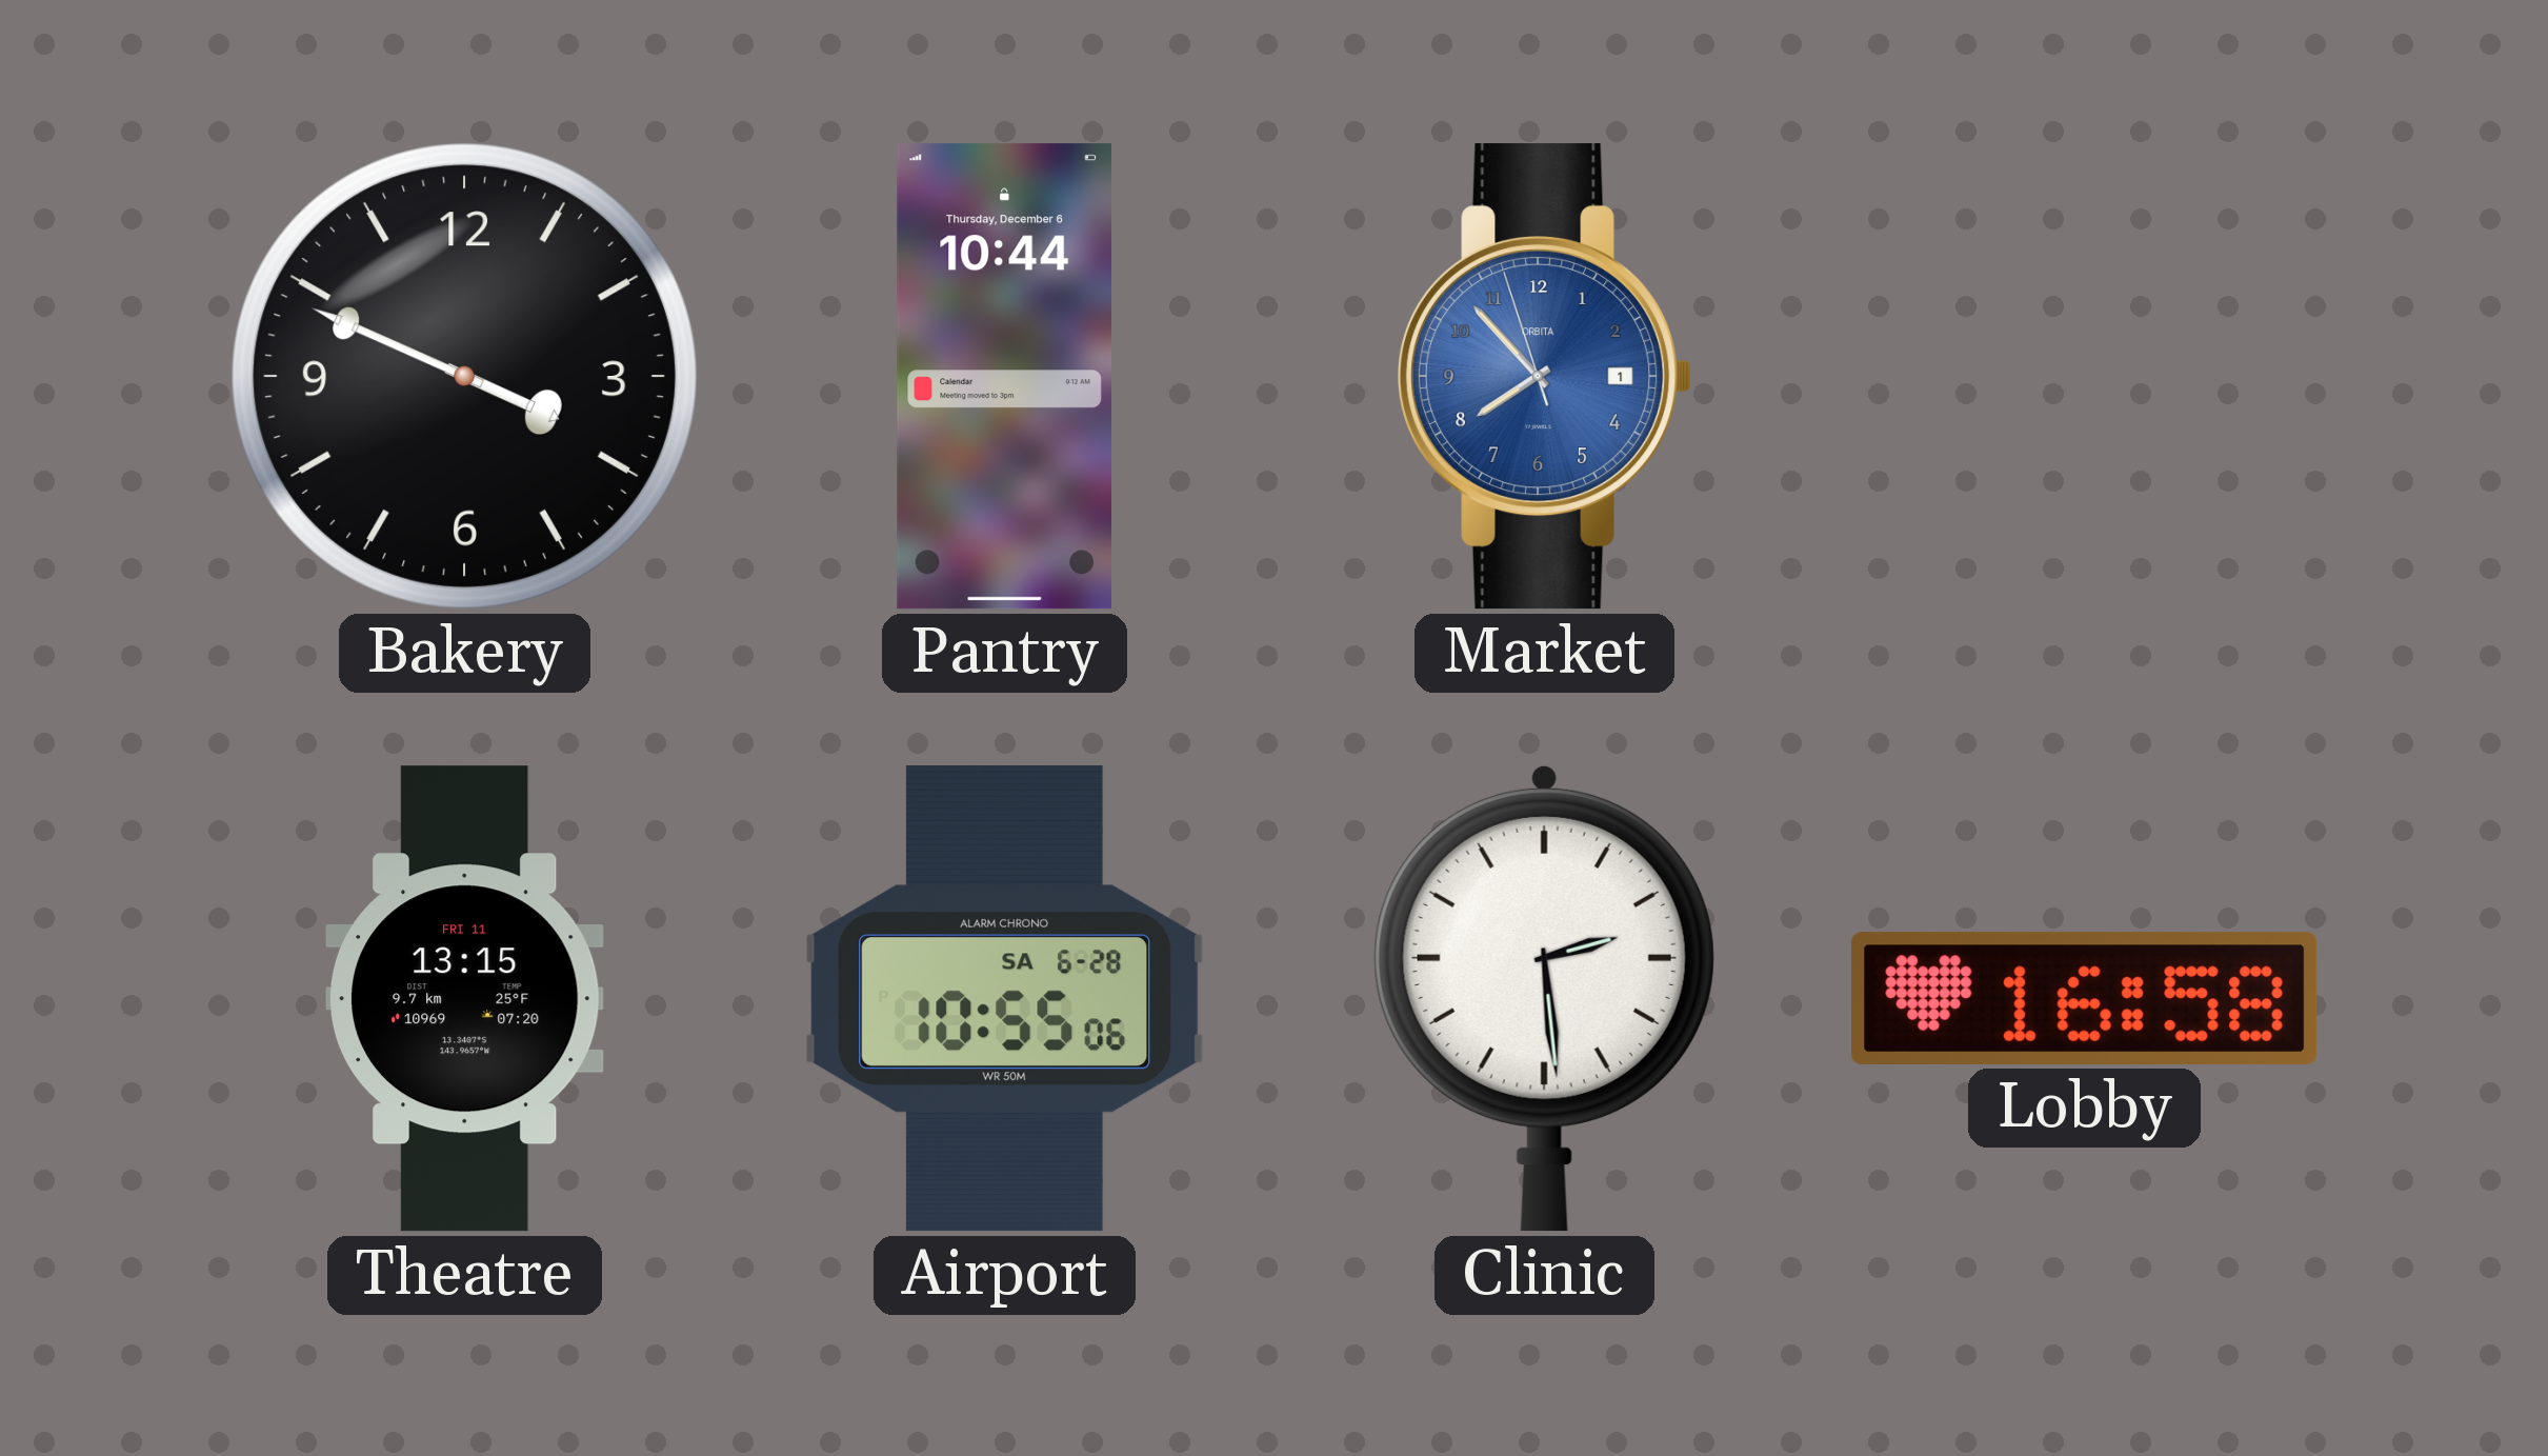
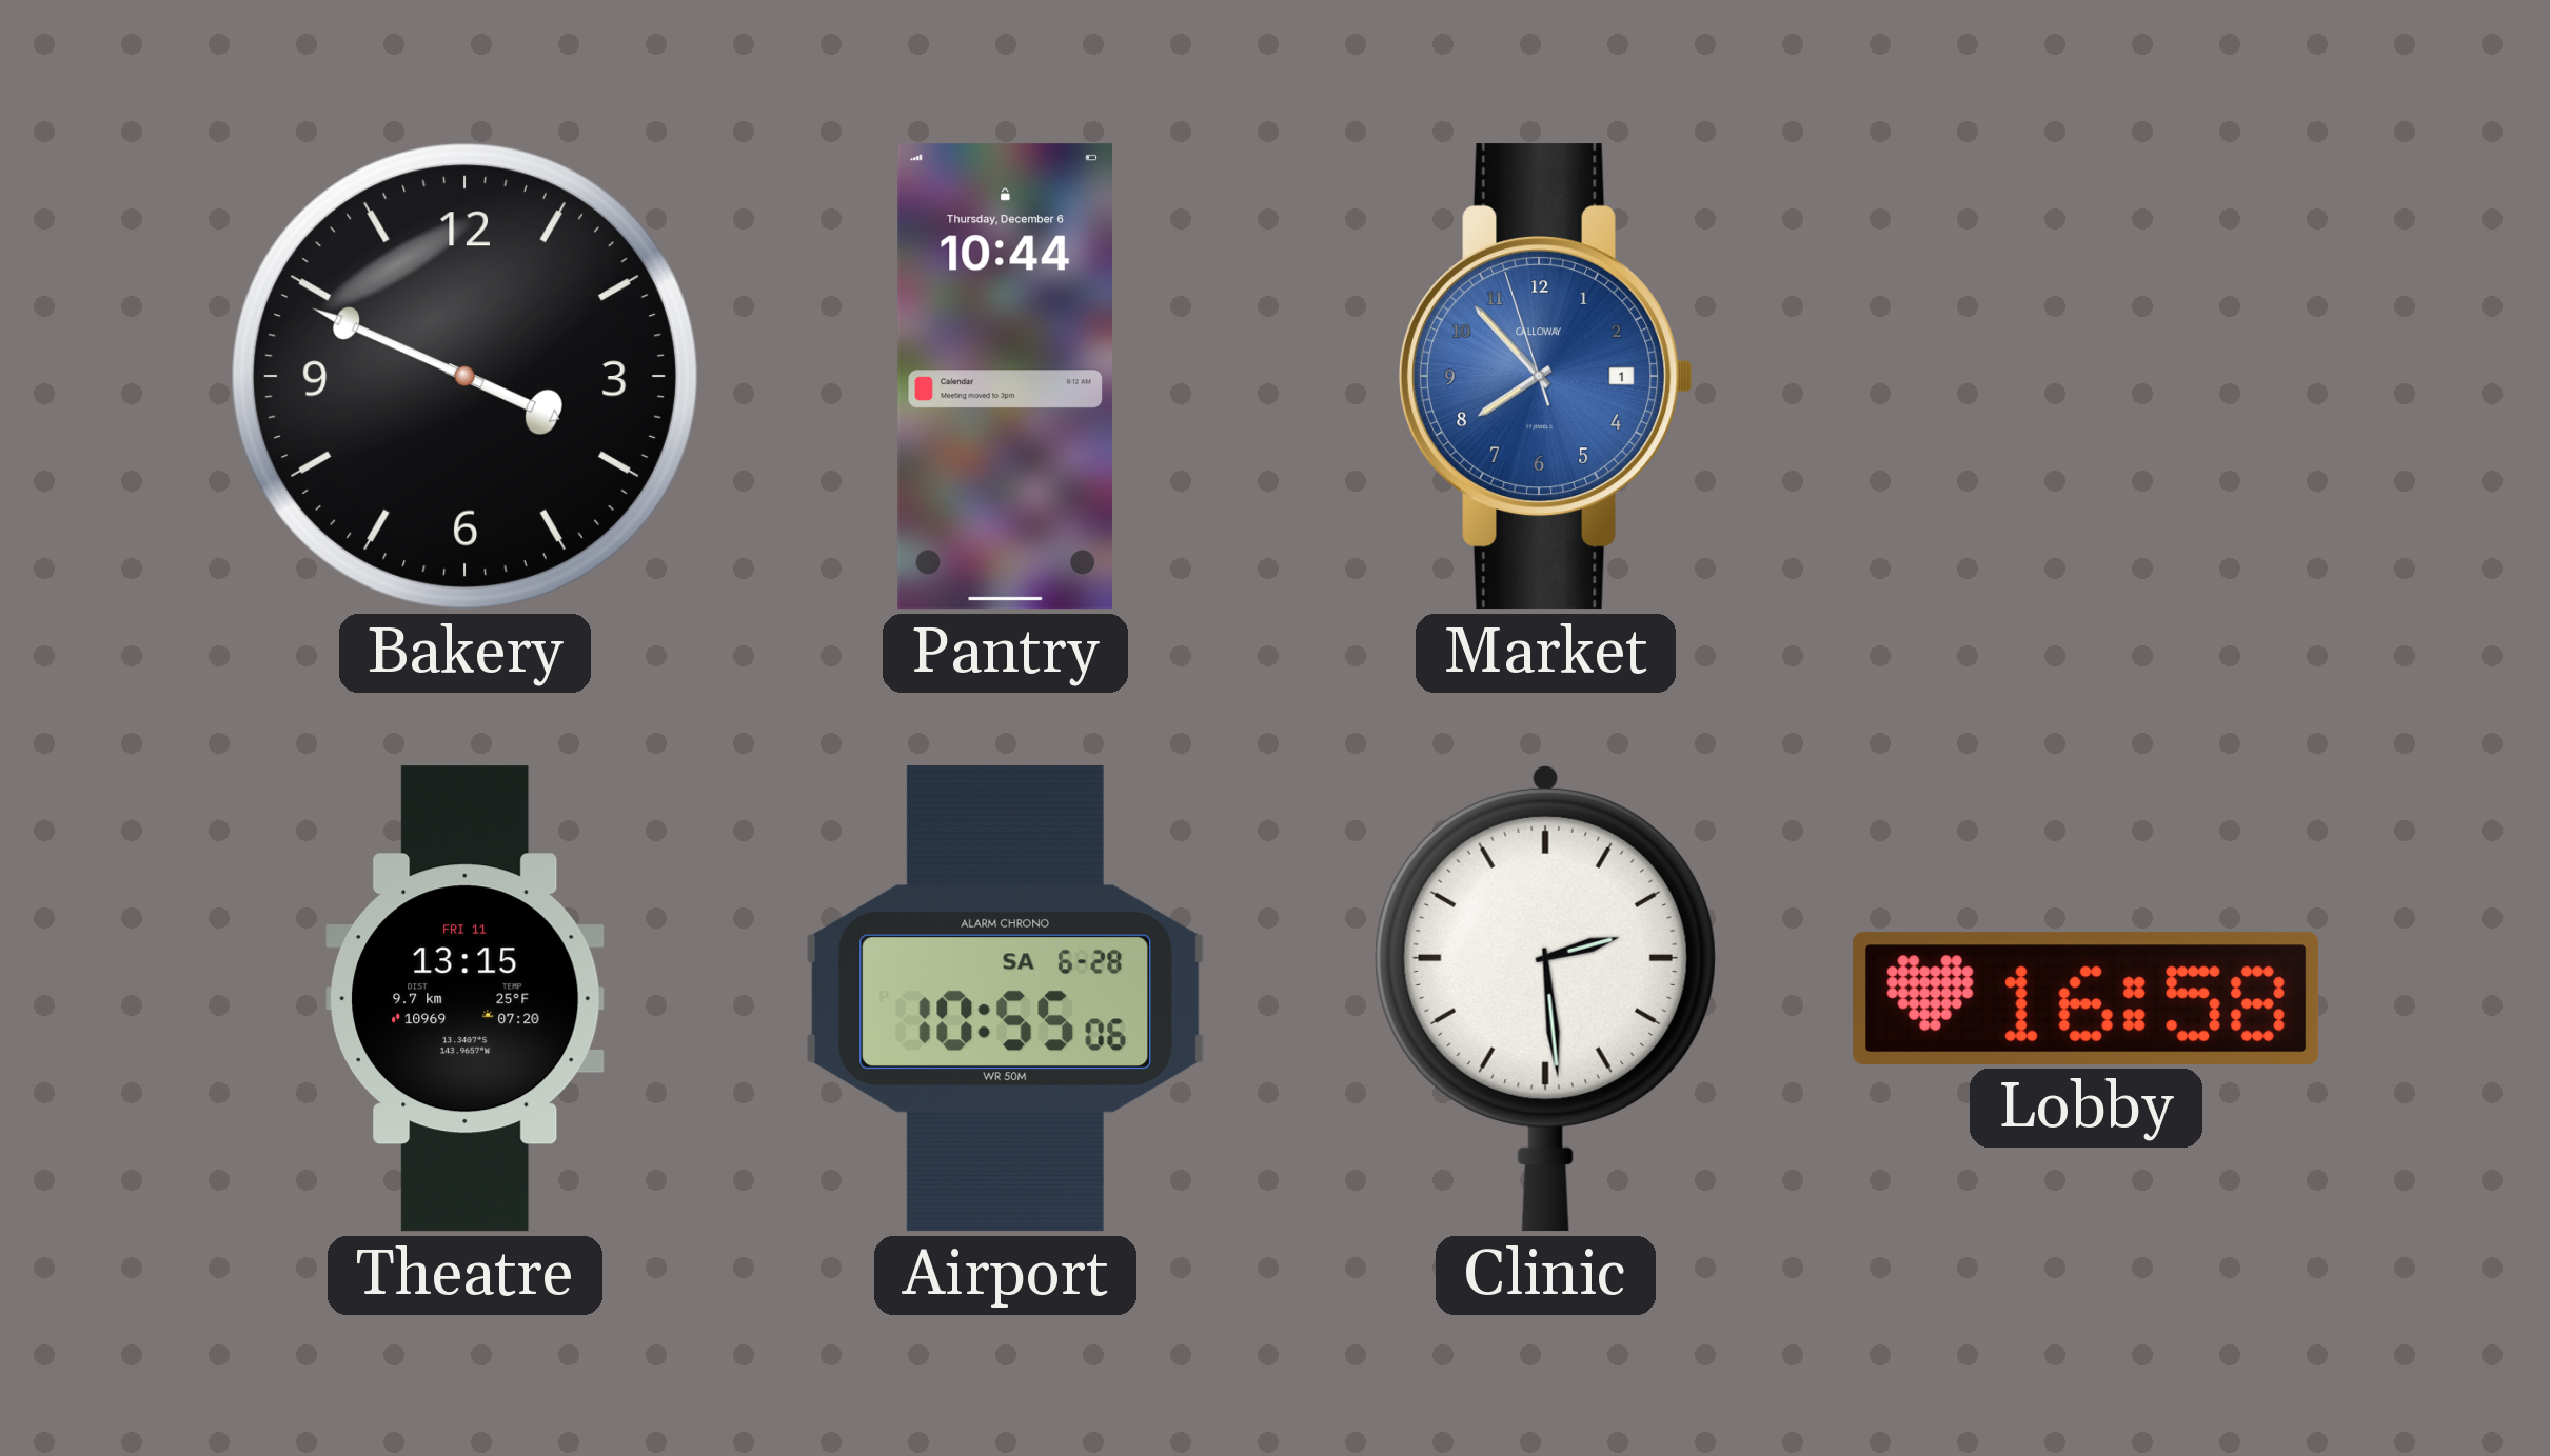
Market brand: ORBITA -> CALLOWAY
